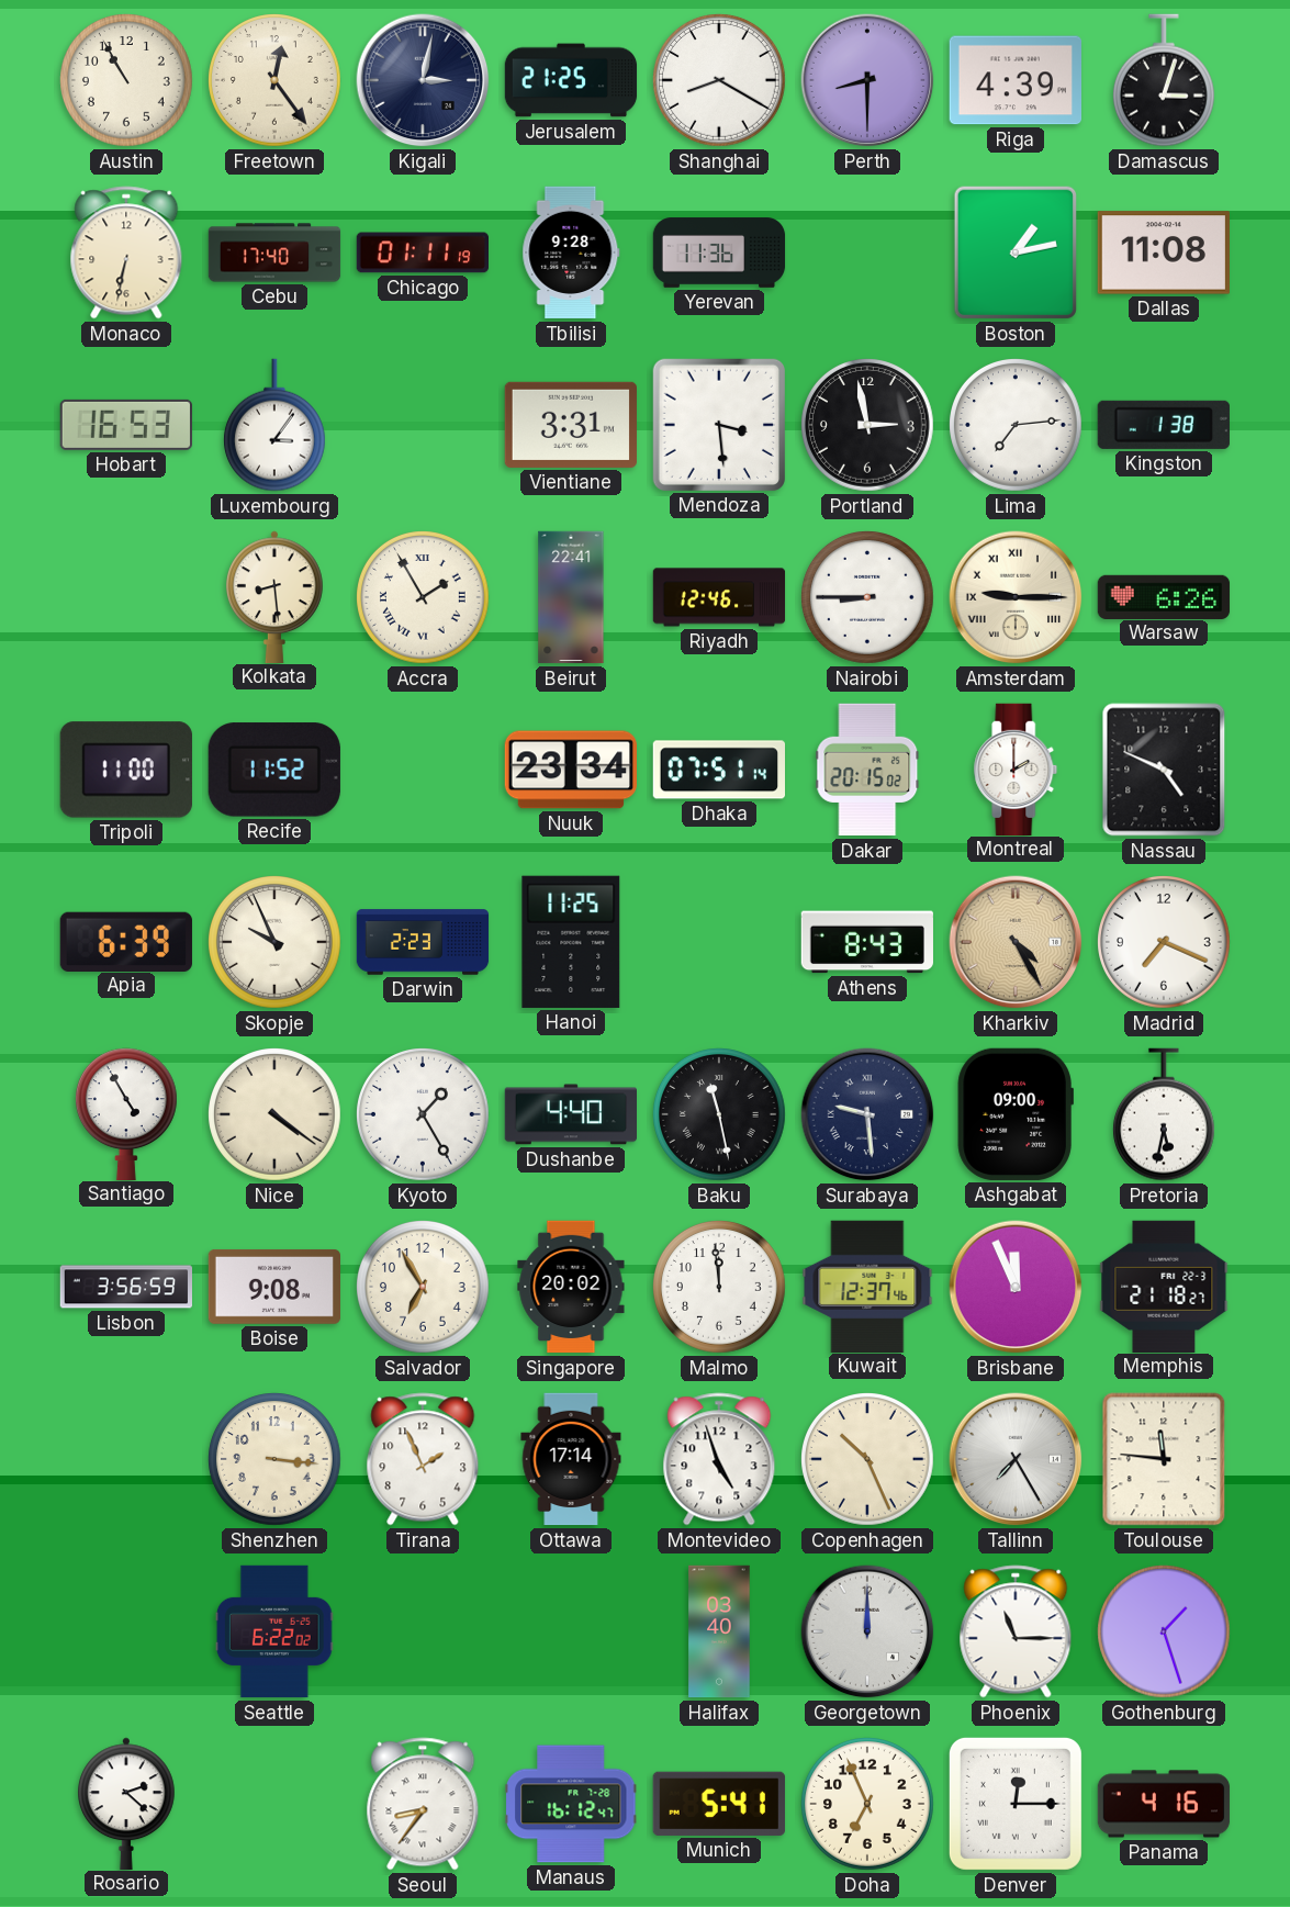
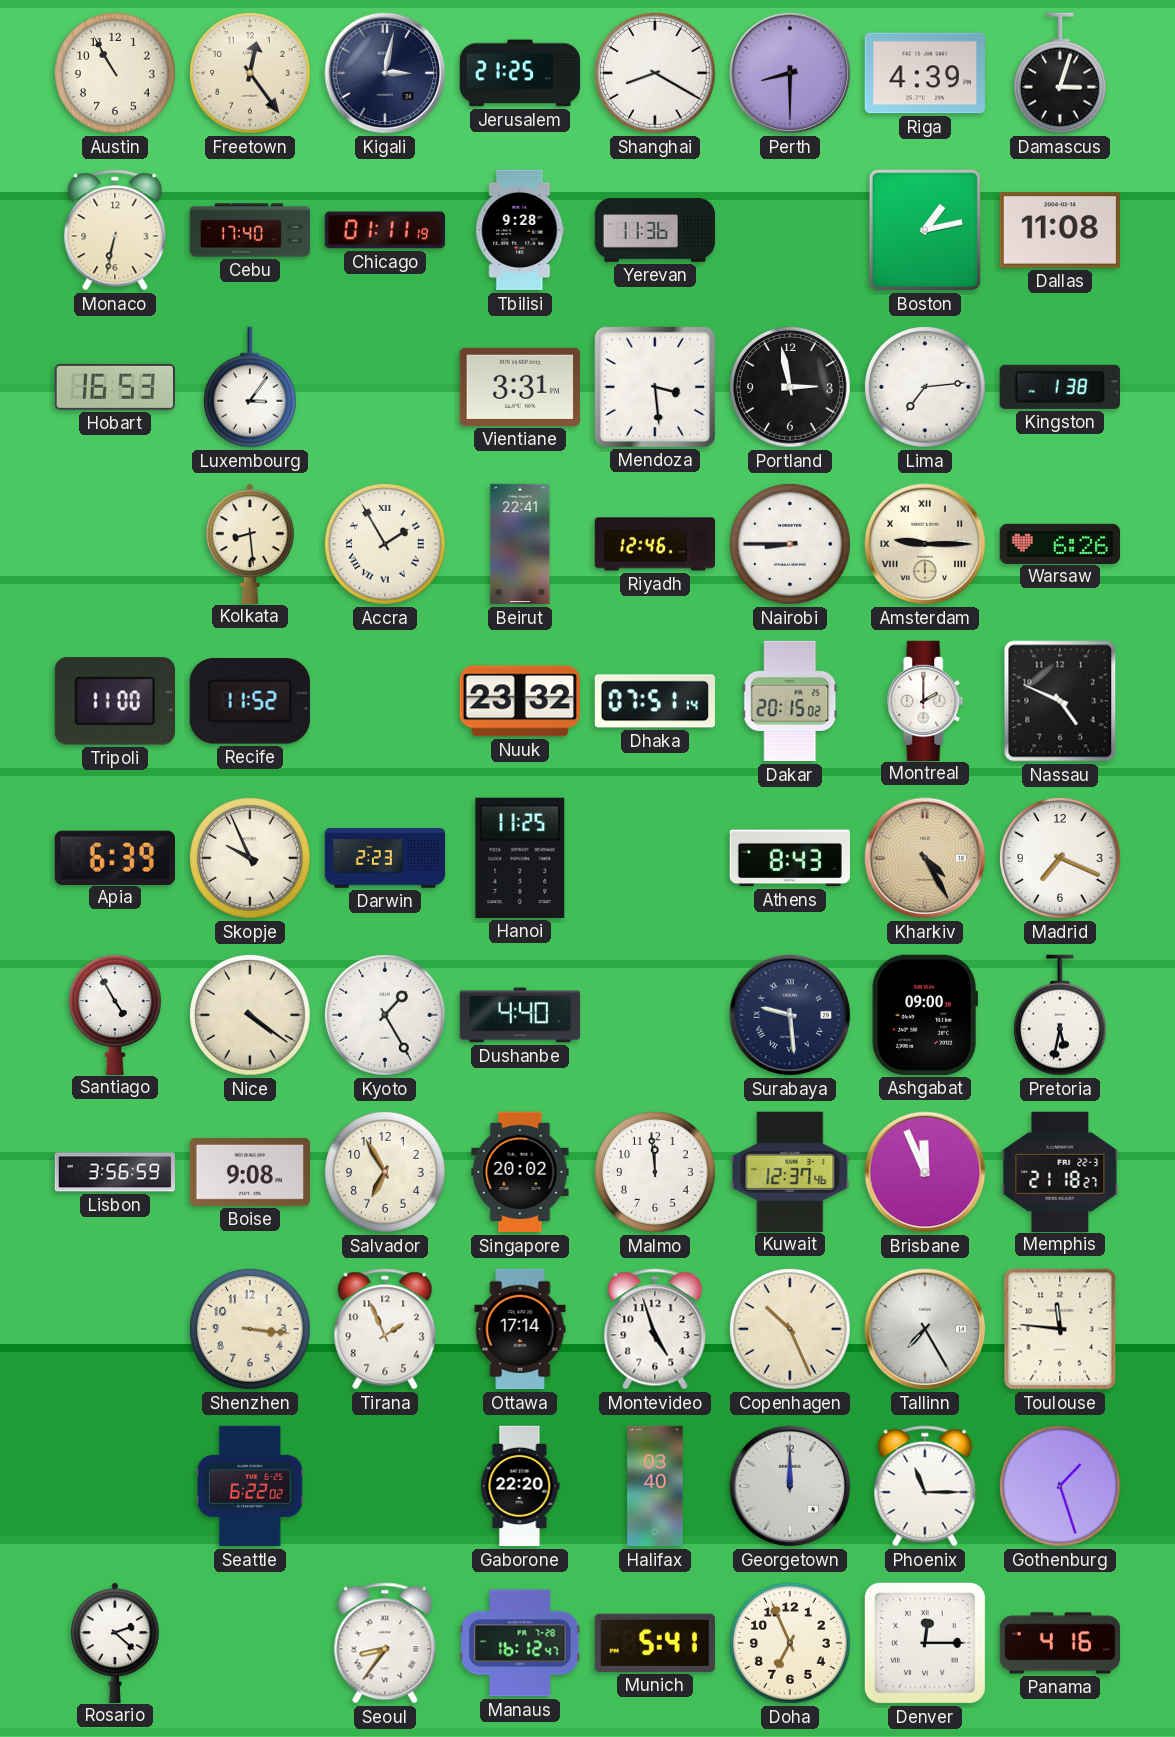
Nuuk: 23:34 -> 23:32
Baku: 11:28 -> none
Gaborone: none -> 22:20
